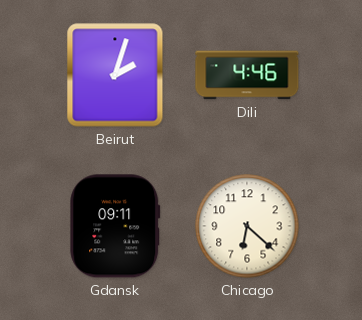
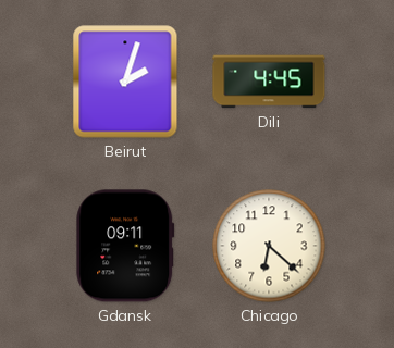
Dili: 4:46 -> 4:45
